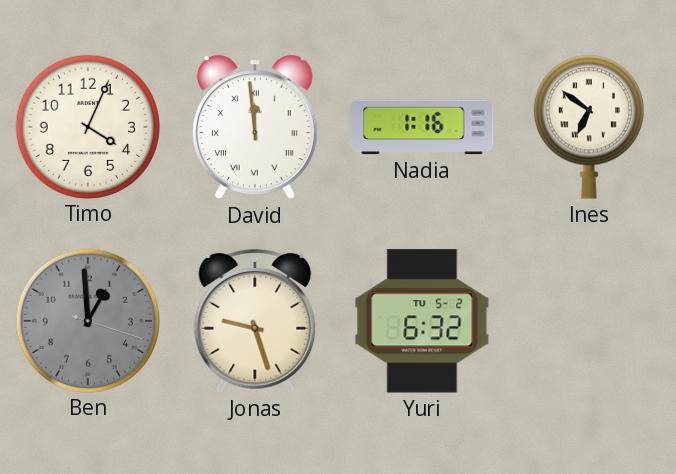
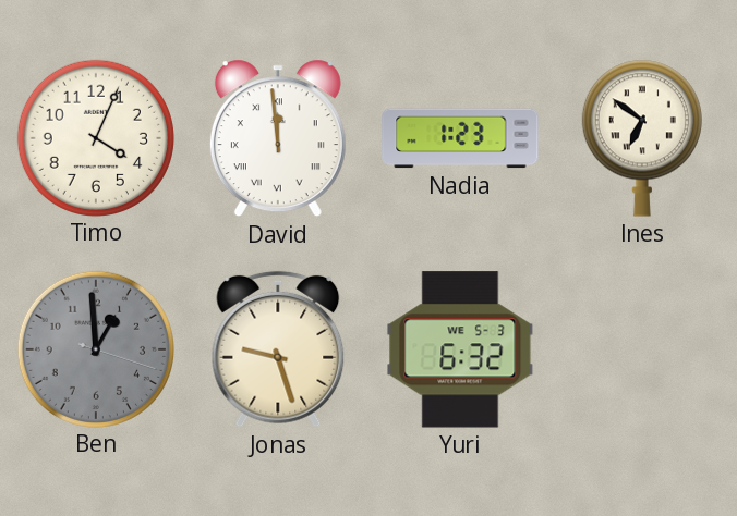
Nadia: 1:16 -> 1:23
Yuri date: TU 5-2 -> WE 5-3
